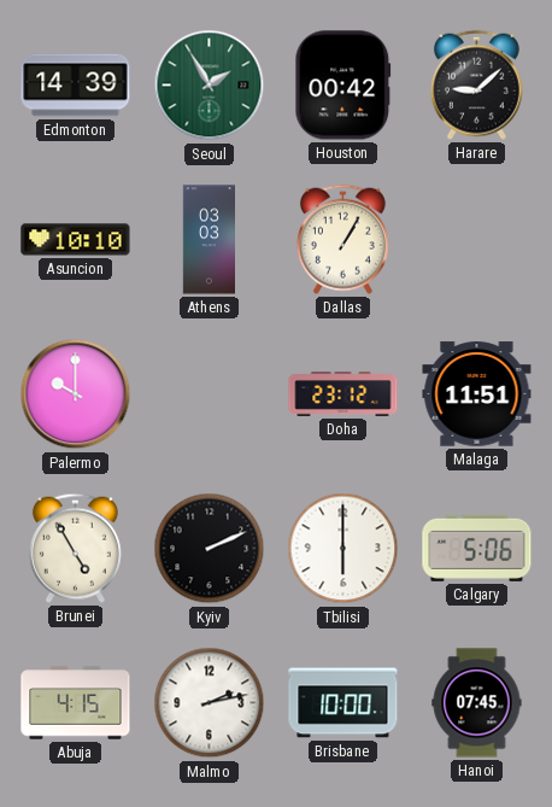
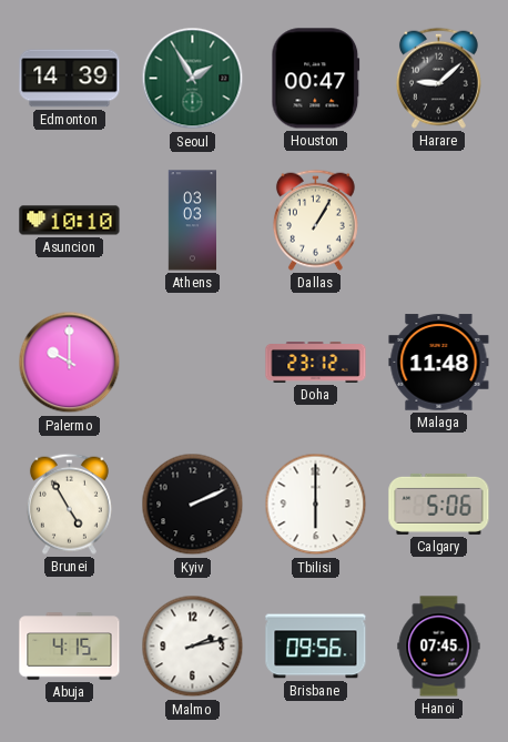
Houston: 00:42 -> 00:47
Malaga: 11:51 -> 11:48
Brisbane: 10:00 -> 09:56
